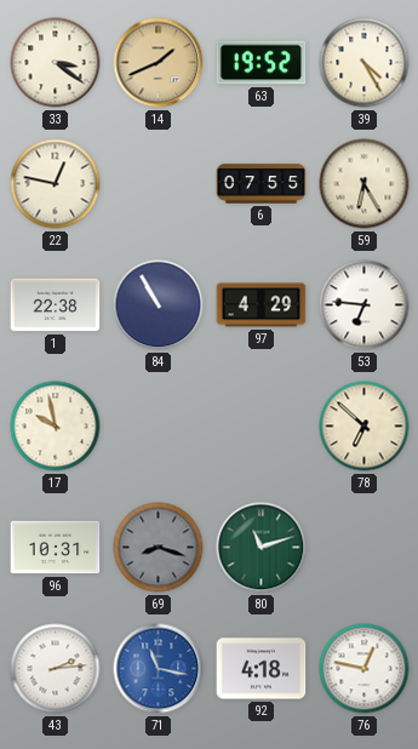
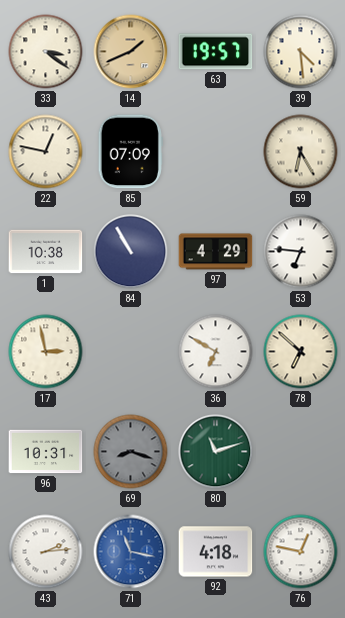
63: 19:52 -> 19:57
39: 4:25 -> 4:29
85: none -> 07:09
6: 07:55 -> none
1: 22:38 -> 10:38
17: 9:58 -> 2:58
36: none -> 6:50
